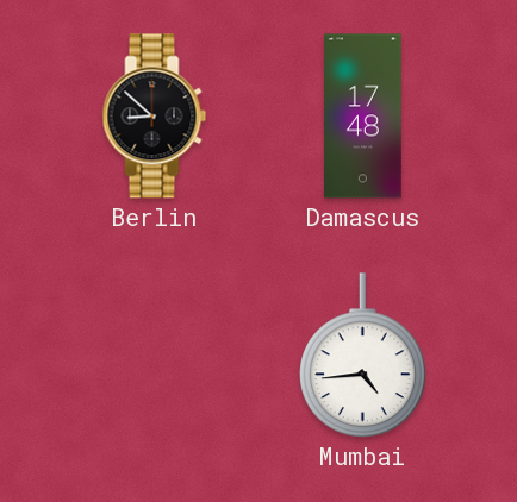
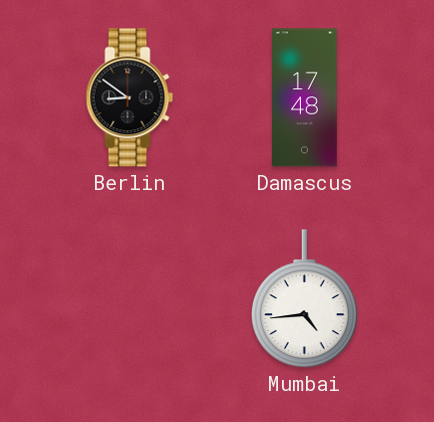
Berlin: 8:52 -> 8:51
